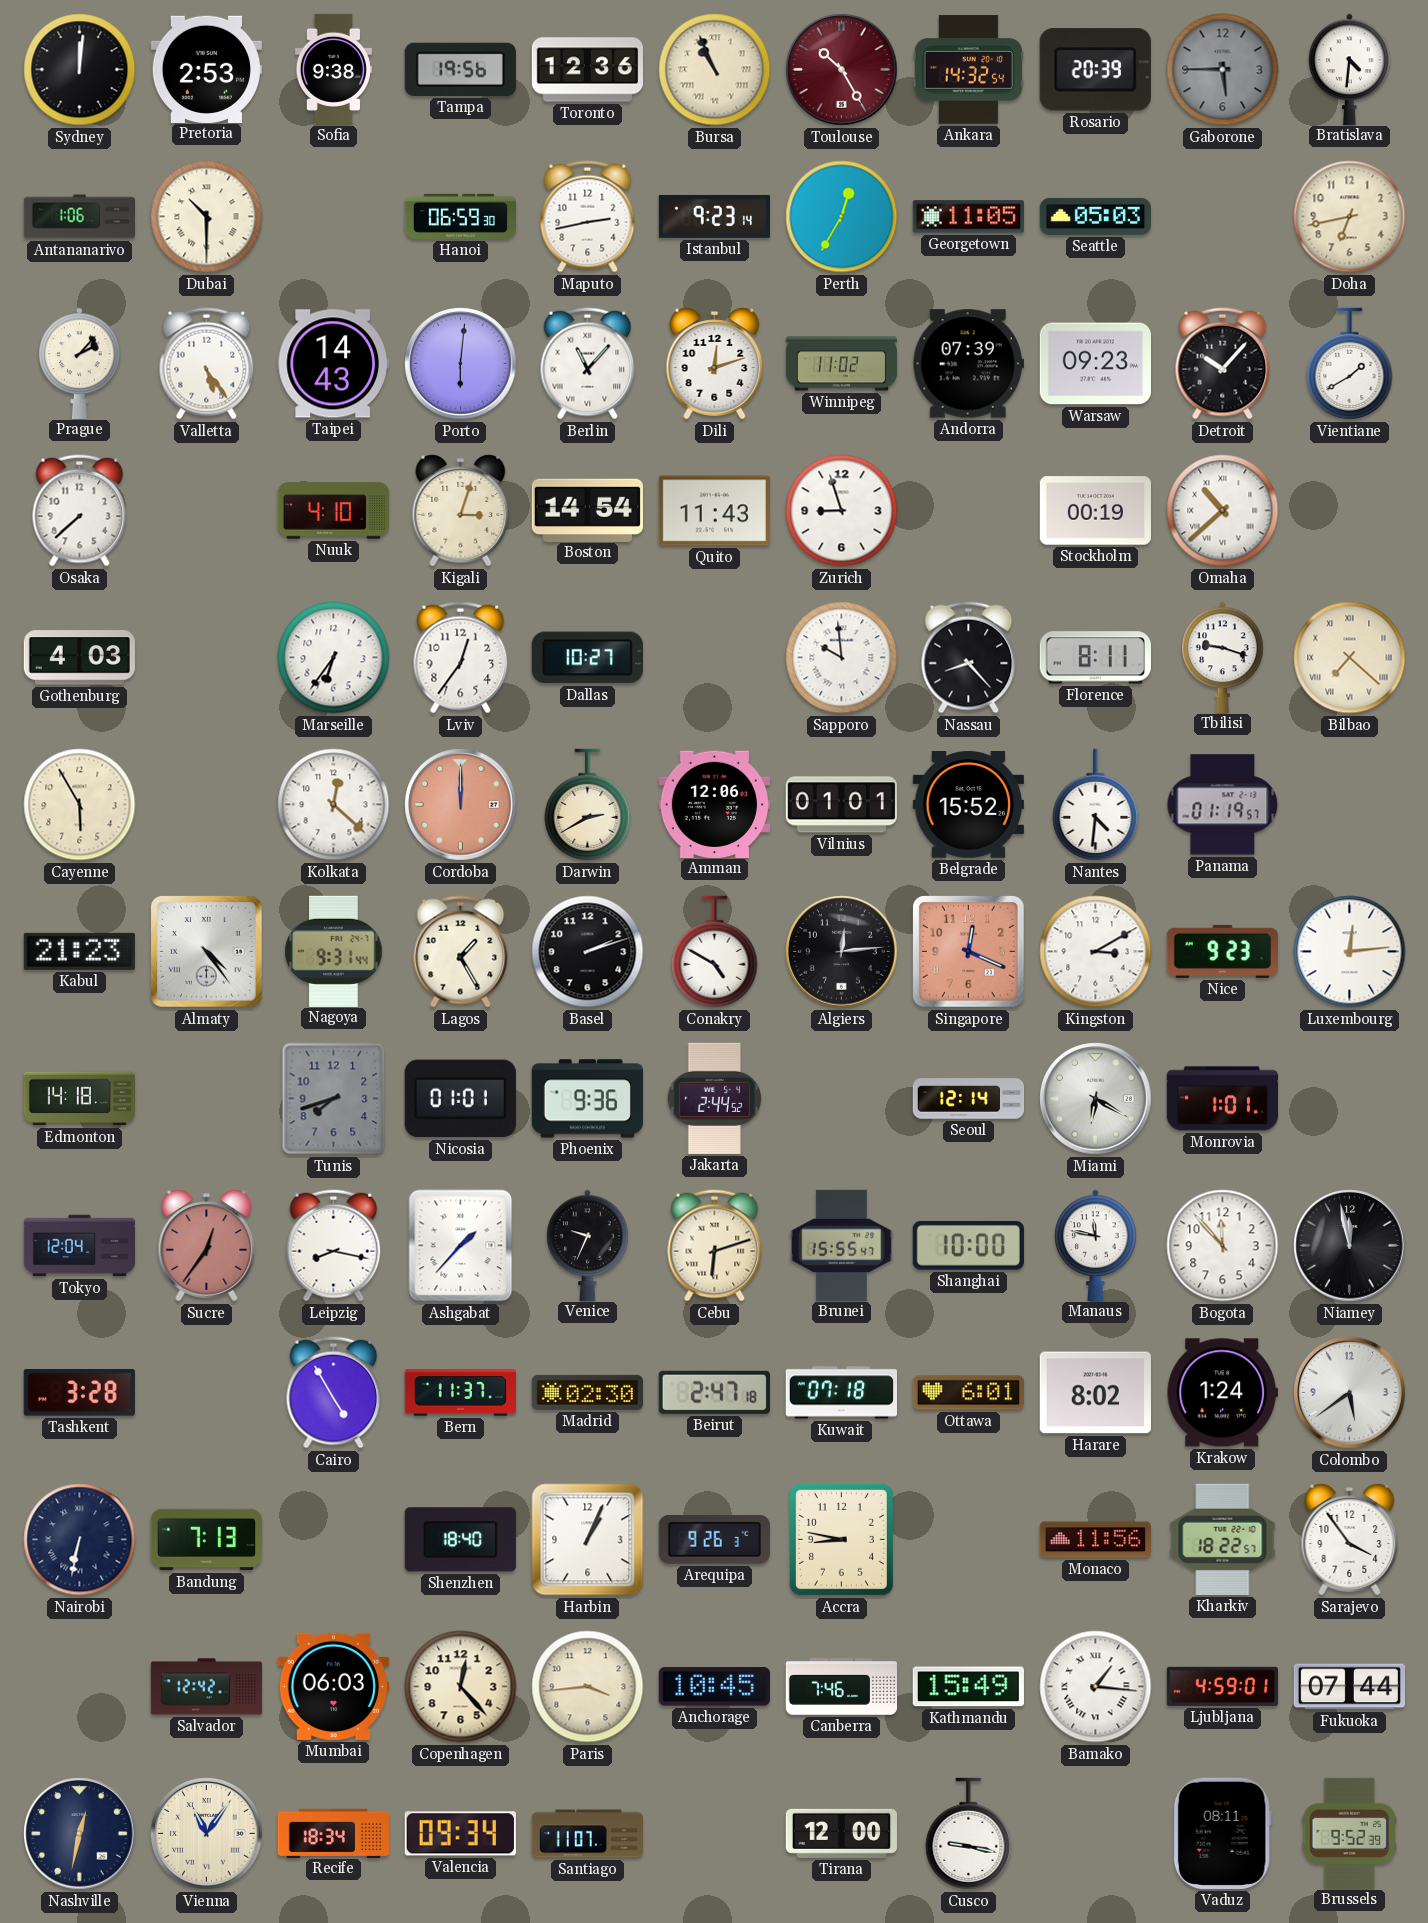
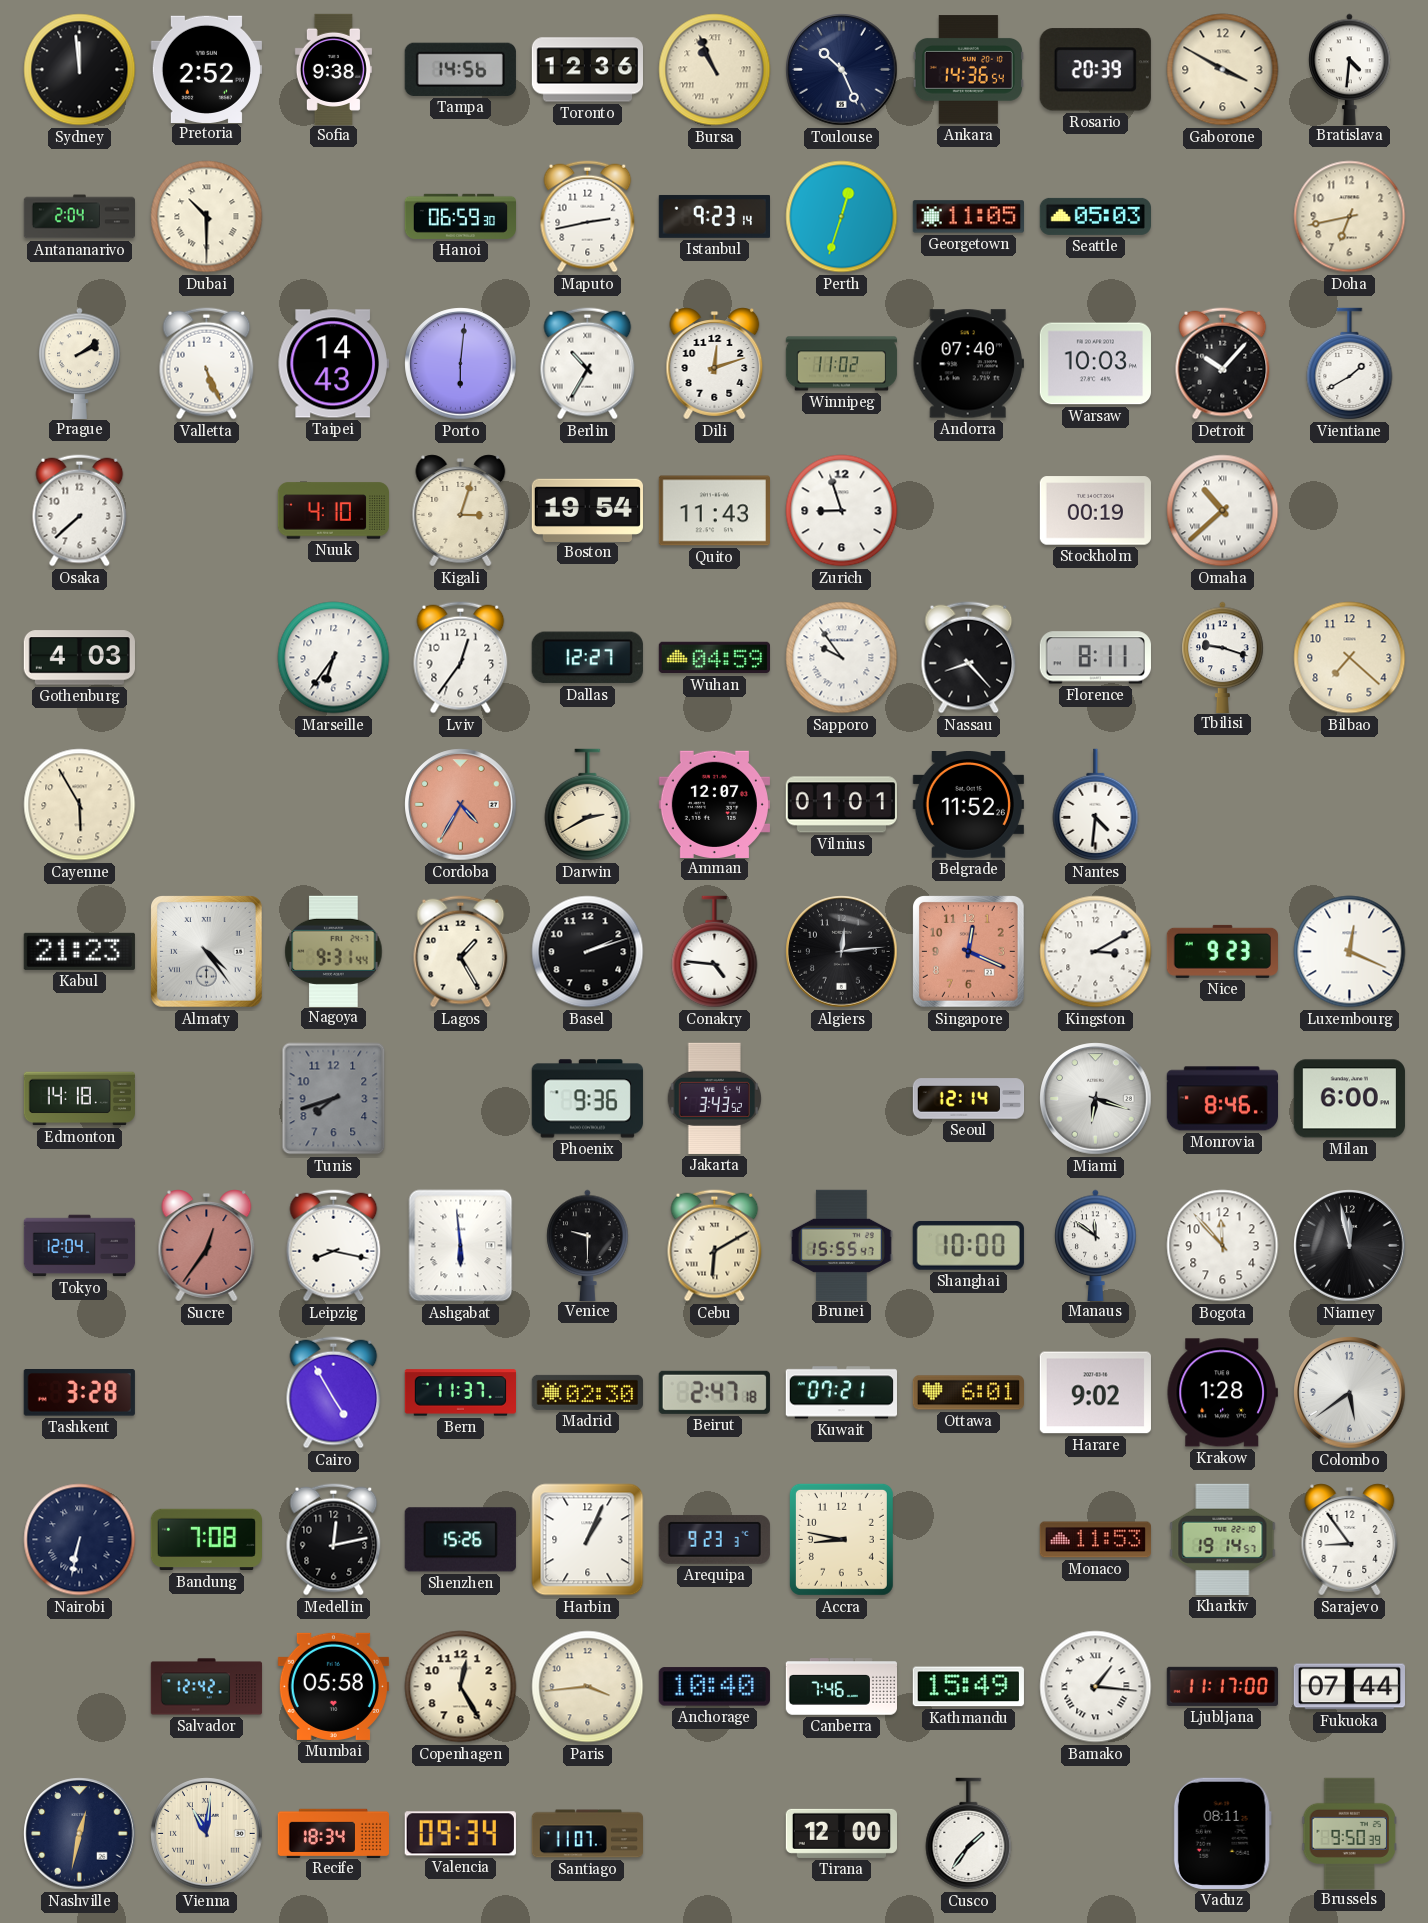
Sydney: 12:01 -> 11:59
Pretoria: 2:53 -> 2:52
Tampa: 19:56 -> 14:56
Toulouse: 10:25 -> 10:26
Toulouse dial: burgundy -> navy
Ankara: 14:32 -> 14:36
Gaborone: 5:45 -> 3:50
Gaborone dial: grey -> cream
Antananarivo: 1:06 -> 2:04
Perth: 12:35 -> 12:33
Prague: 2:07 -> 2:09
Valletta: 5:24 -> 5:26
Berlin: 11:07 -> 10:35
Andorra: 07:39 -> 07:40
Warsaw: 09:23 -> 10:03
Boston: 14:54 -> 19:54
Dallas: 10:27 -> 12:27
Wuhan: none -> 04:59
Sapporo: 9:59 -> 9:54
Bilbao numerals: Roman -> Arabic
Kolkata: 12:22 -> none
Cordoba: 12:00 -> 4:35
Amman: 12:06 -> 12:07
Belgrade: 15:52 -> 11:52
Panama: 01:19 -> none
Conakry: 4:50 -> 4:46
Luxembourg: 12:14 -> 12:19
Nicosia: 01:01 -> none
Jakarta: 2:44 -> 3:43
Miami: 6:20 -> 6:18
Monrovia: 1:01 -> 8:46
Milan: none -> 6:00
Ashgabat: 1:37 -> 5:59
Venice: 9:34 -> 9:30
Cebu: 6:12 -> 6:10
Manaus: 11:47 -> 11:51
Kuwait: 07:18 -> 07:21
Harare: 8:02 -> 9:02
Krakow: 1:24 -> 1:28
Bandung: 7:13 -> 7:08
Medellin: none -> 12:13
Shenzhen: 18:40 -> 15:26
Arequipa: 9:26 -> 9:23
Monaco: 11:56 -> 11:53
Kharkiv: 18:22 -> 19:14
Sarajevo: 3:54 -> 8:54
Mumbai: 06:03 -> 05:58
Copenhagen: 12:23 -> 12:25
Anchorage: 10:45 -> 10:40
Ljubljana: 4:59 -> 11:17
Vienna: 11:06 -> 11:01
Cusco: 9:17 -> 1:36
Brussels: 9:52 -> 9:50
